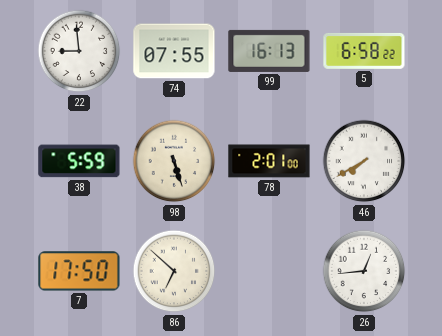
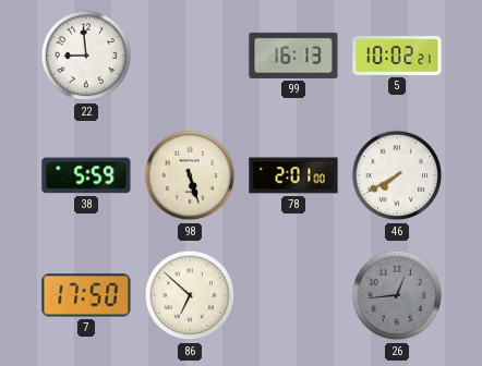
74: 07:55 -> none
5: 6:58 -> 10:02
26 dial: white -> grey
